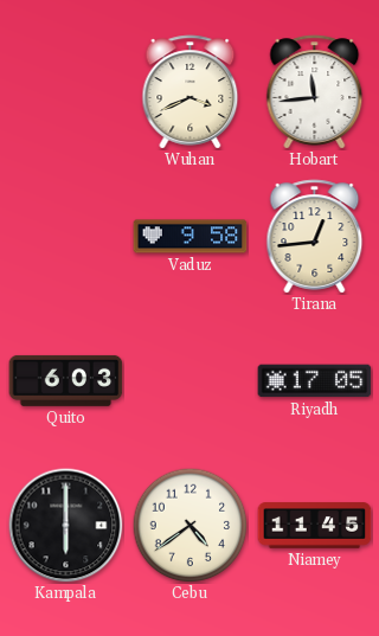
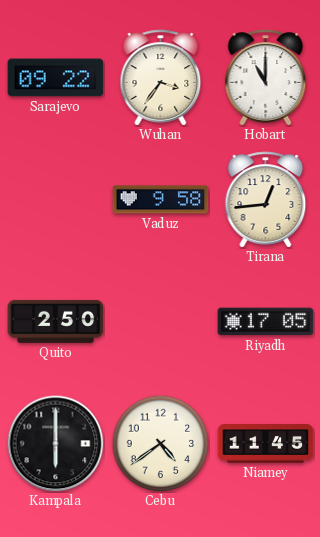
Sarajevo: none -> 09:22
Wuhan: 3:41 -> 3:36
Hobart: 11:44 -> 11:00
Quito: 6:03 -> 2:50
